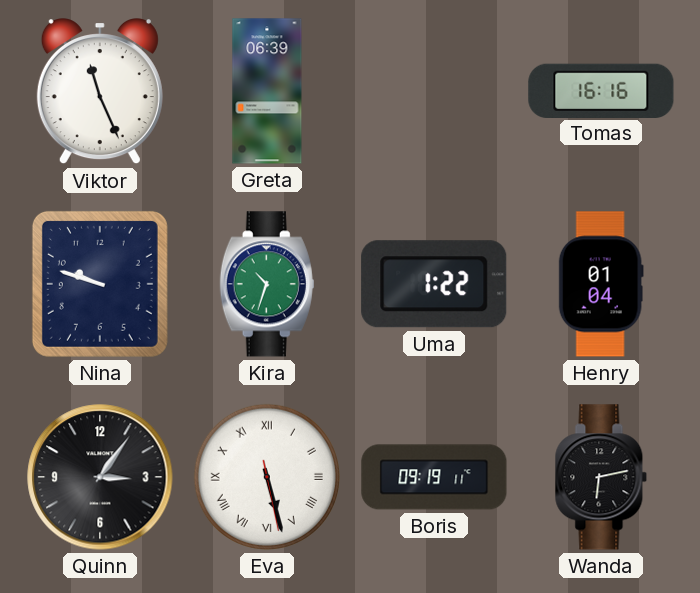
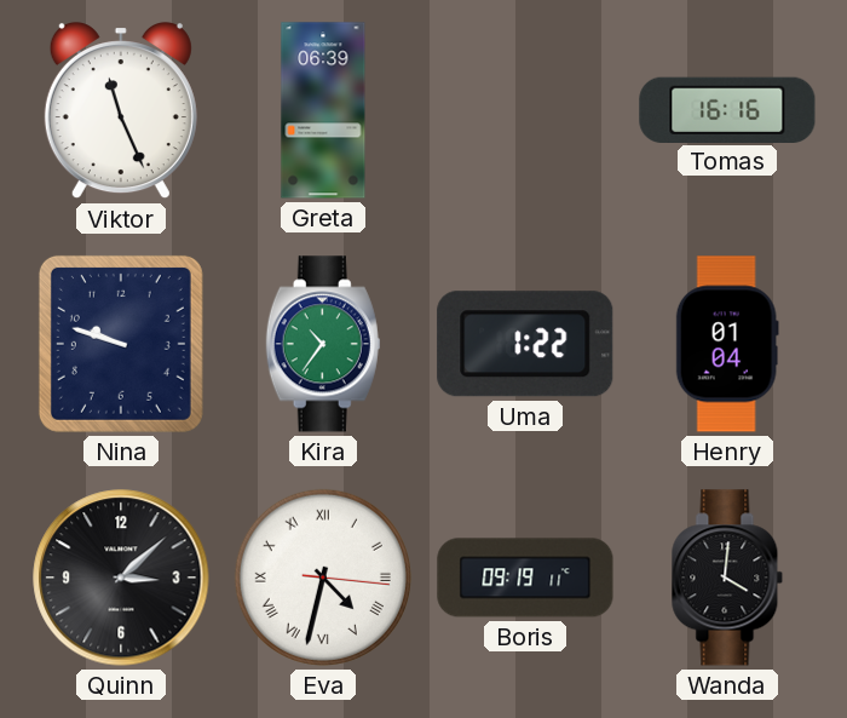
Kira: 10:33 -> 10:36
Quinn: 3:06 -> 3:08
Eva: 5:27 -> 4:32
Wanda: 6:13 -> 4:01
